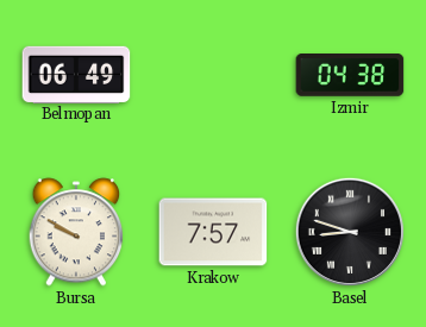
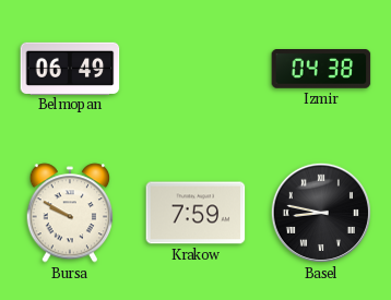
Krakow: 7:57 -> 7:59
Basel: 8:48 -> 8:47
